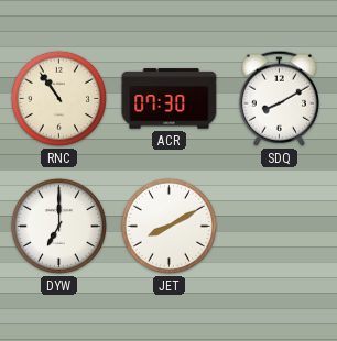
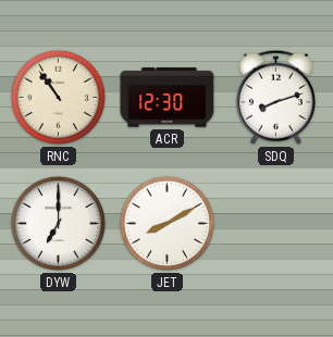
ACR: 07:30 -> 12:30
SDQ: 8:10 -> 8:12
